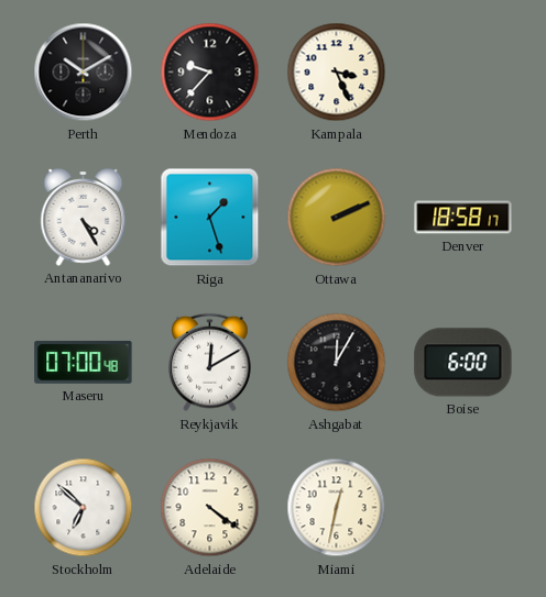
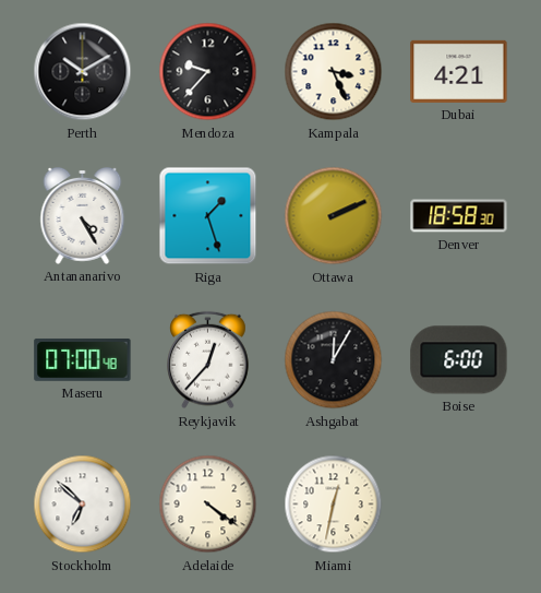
Dubai: none -> 4:21
Denver: 18:58:17 -> 18:58:30
Reykjavik: 12:10 -> 12:37
